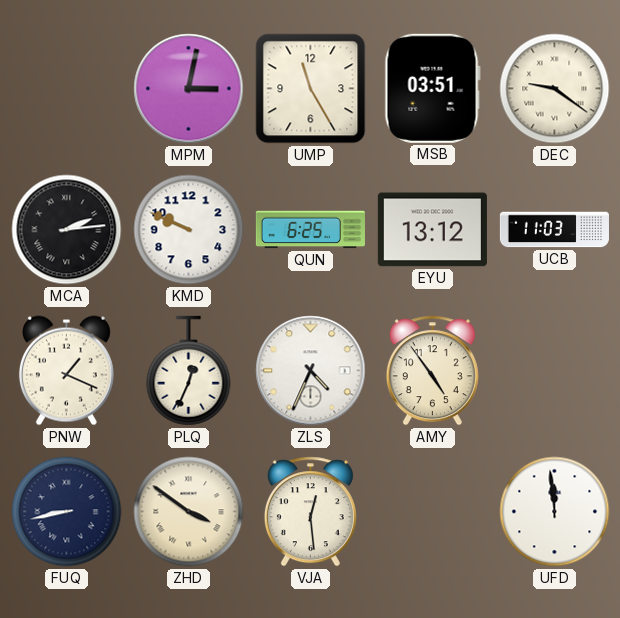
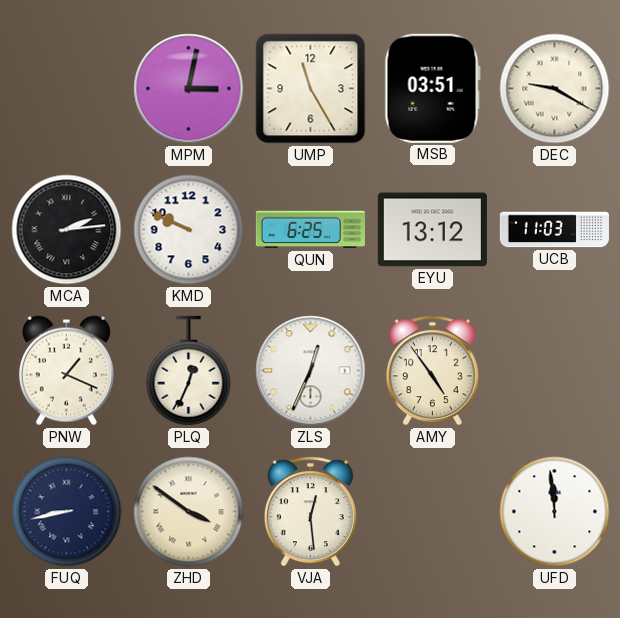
DEC: 9:21 -> 9:20
ZLS: 4:34 -> 12:34
